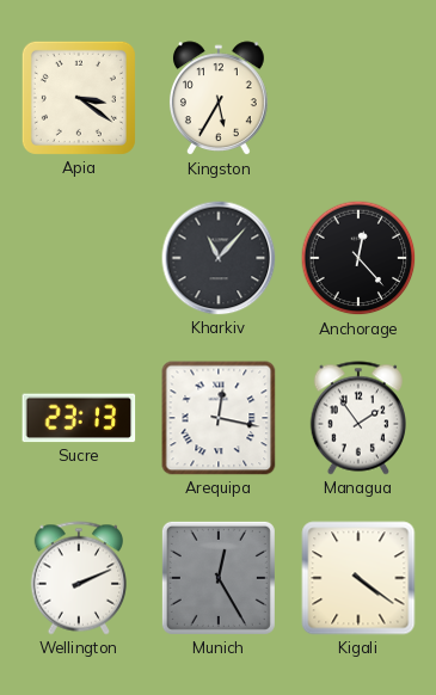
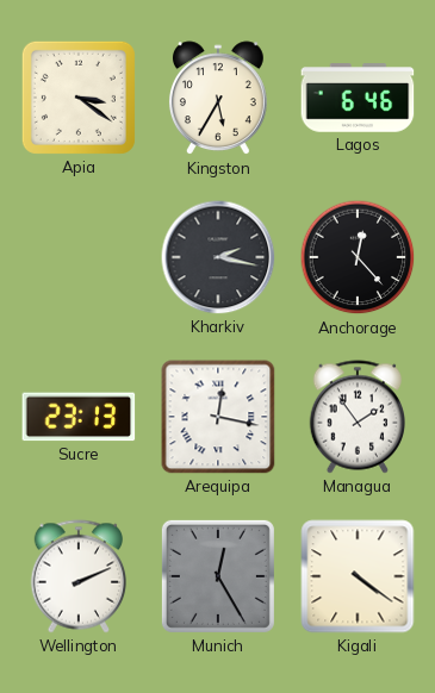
Lagos: none -> 6:46
Kharkiv: 11:07 -> 2:17
